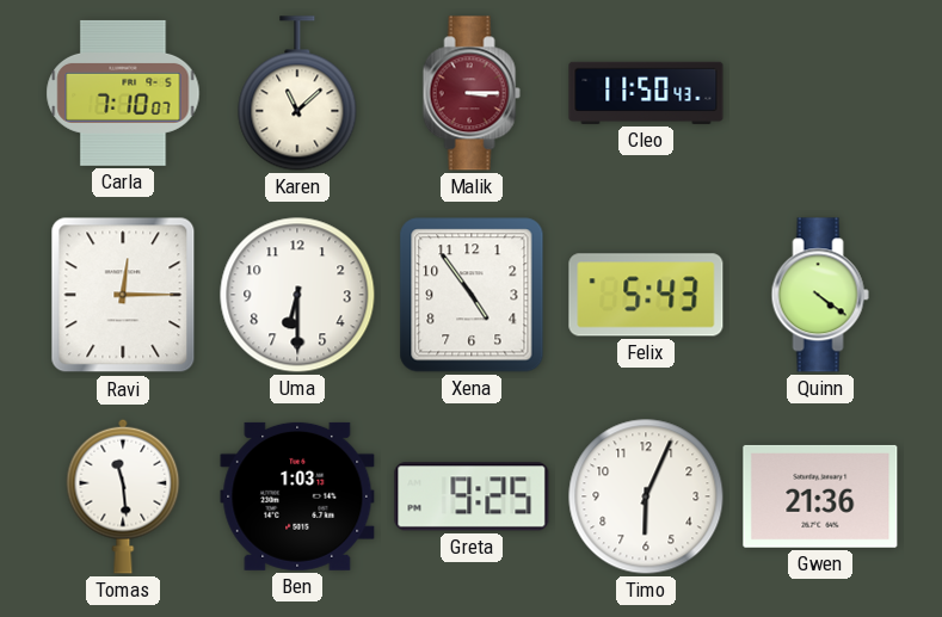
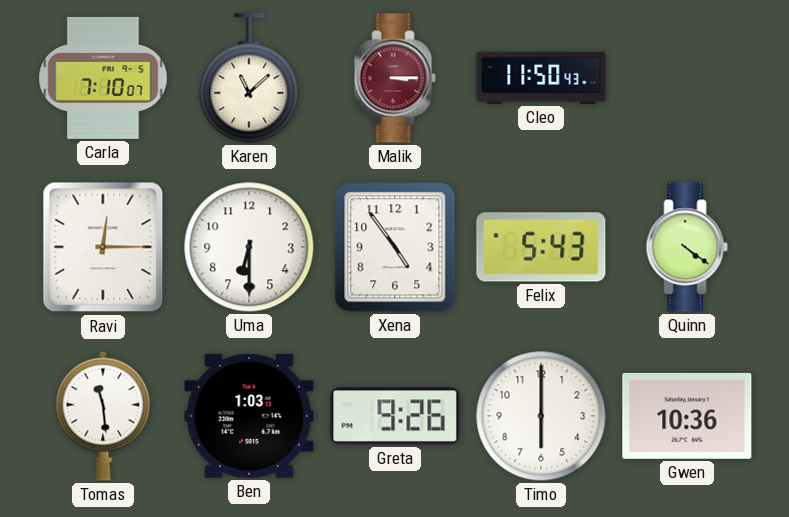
Greta: 9:25 -> 9:26
Timo: 6:04 -> 6:00
Gwen: 21:36 -> 10:36
